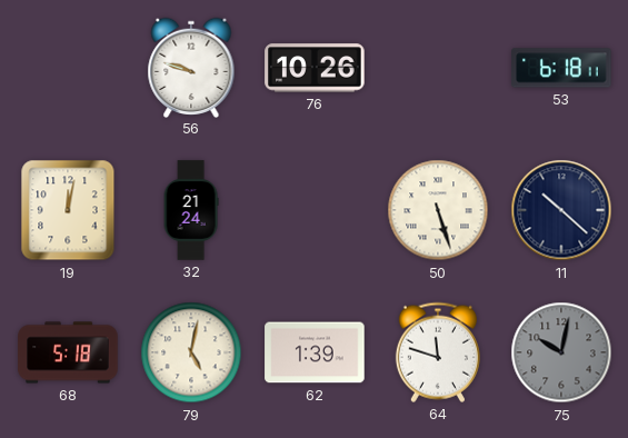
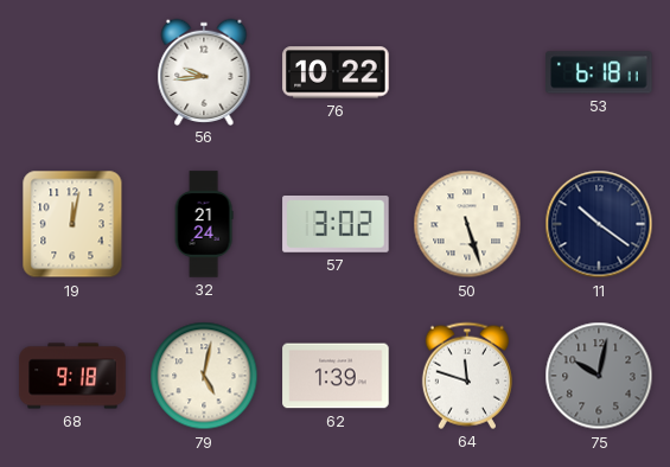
56: 9:48 -> 9:44
76: 10:26 -> 10:22
57: none -> 3:02
11: 10:22 -> 10:21
68: 5:18 -> 9:18
